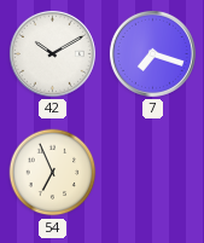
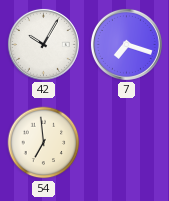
42: 10:10 -> 10:05
54: 6:56 -> 6:59
